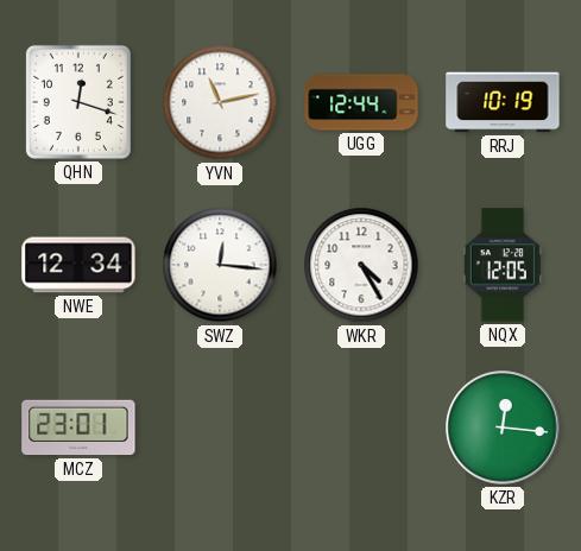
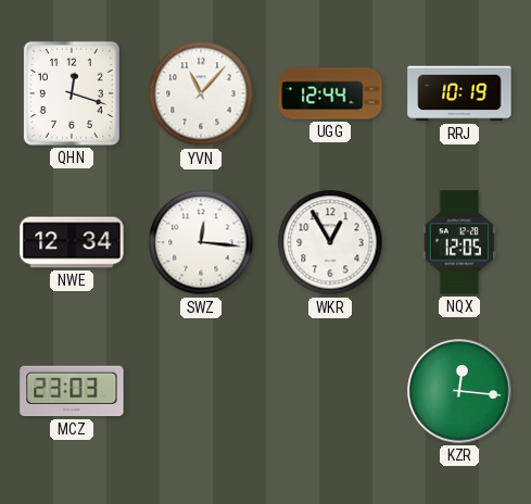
YVN: 11:13 -> 11:07
WKR: 4:25 -> 12:55
MCZ: 23:01 -> 23:03
